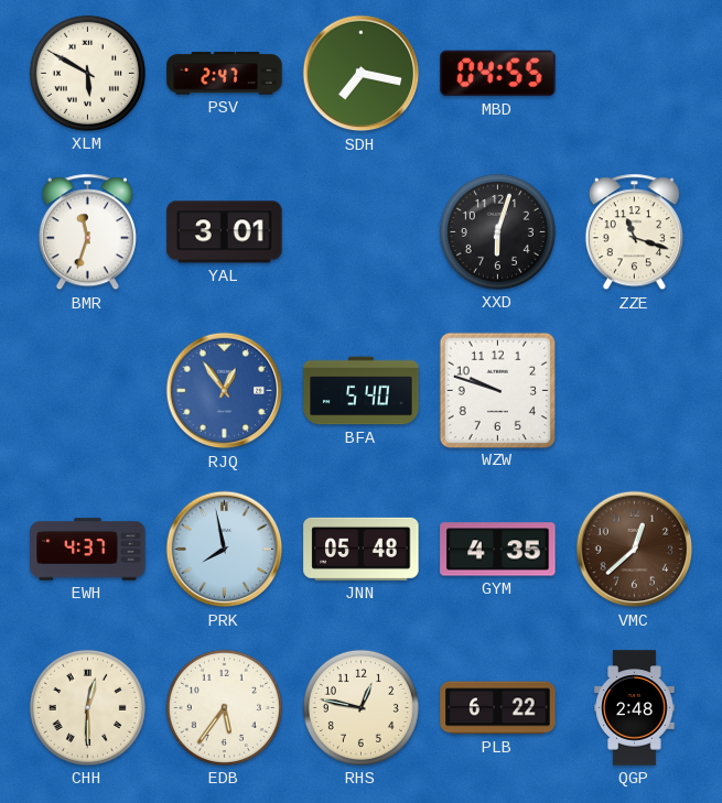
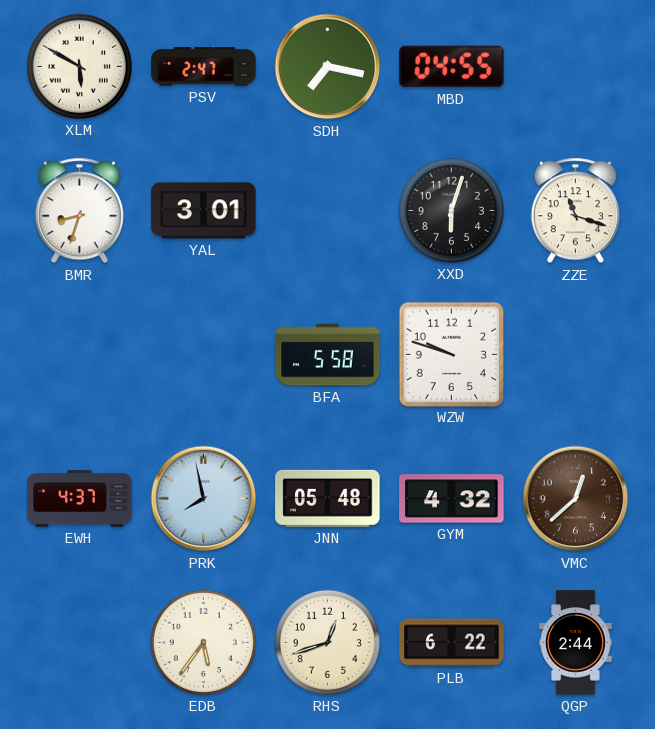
BMR: 11:33 -> 8:33
RJQ: 12:54 -> none
BFA: 5:40 -> 5:58
GYM: 4:35 -> 4:32
CHH: 12:30 -> none
RHS: 12:47 -> 12:42
QGP: 2:48 -> 2:44
